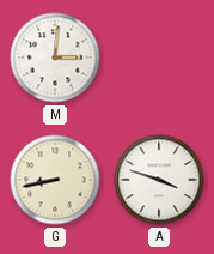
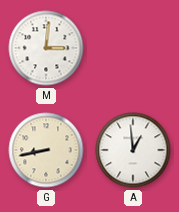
A: 3:48 -> 12:59
